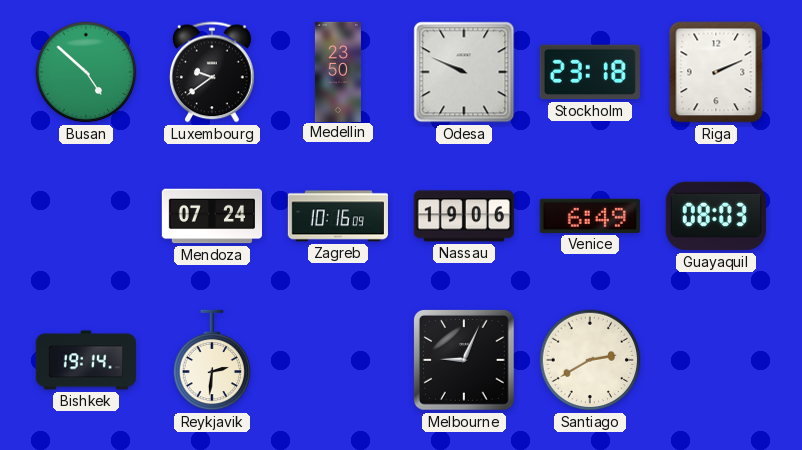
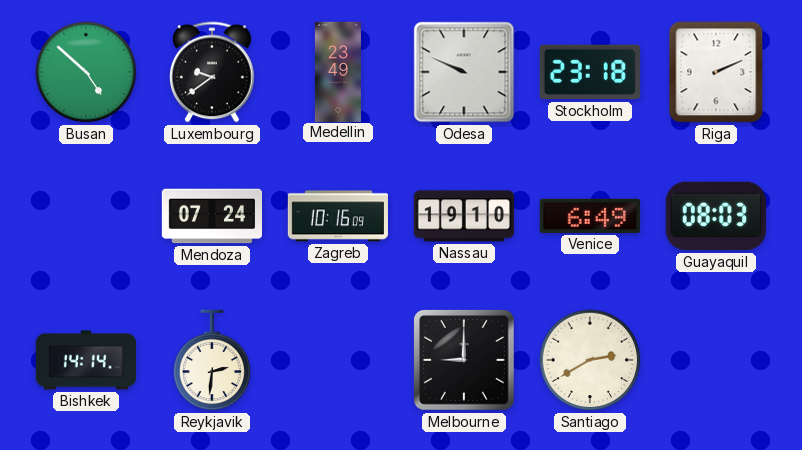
Medellin: 23:50 -> 23:49
Nassau: 19:06 -> 19:10
Bishkek: 19:14 -> 14:14
Melbourne: 9:04 -> 9:00
